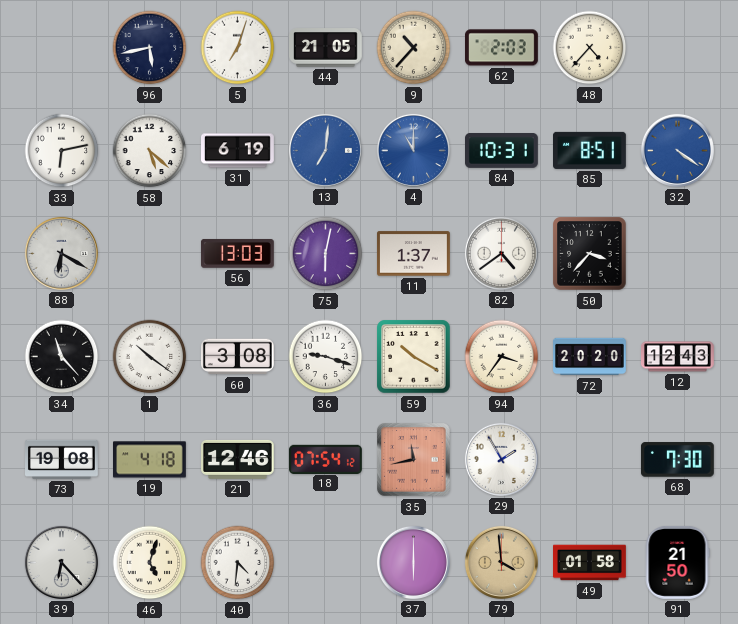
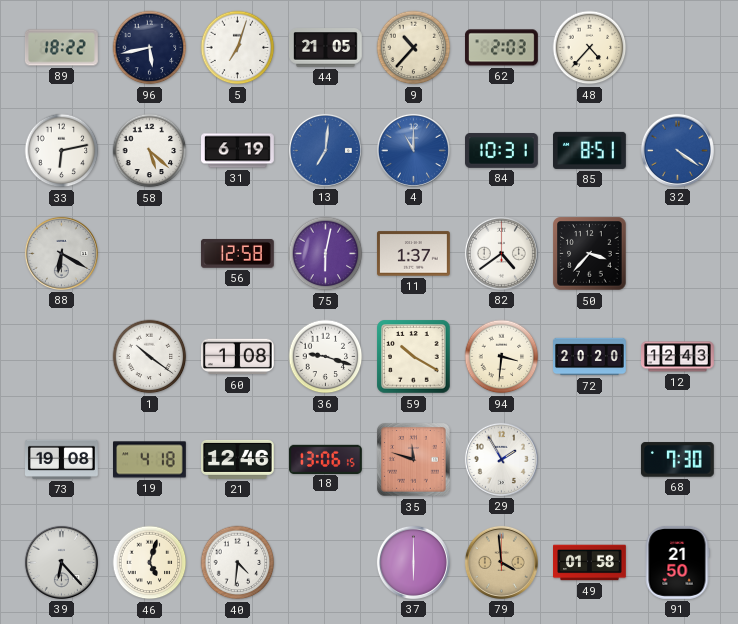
89: none -> 18:22
56: 13:03 -> 12:58
34: 11:23 -> none
60: 3:08 -> 1:08
94: 3:36 -> 3:31
18: 07:54 -> 13:06
35: 11:43 -> 11:48
